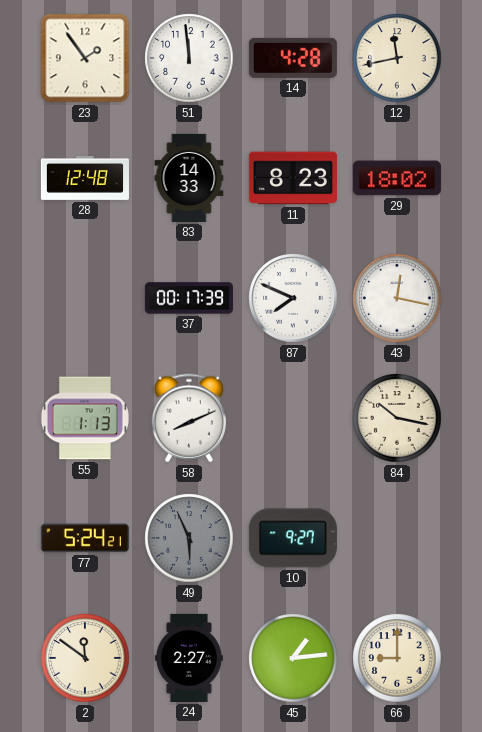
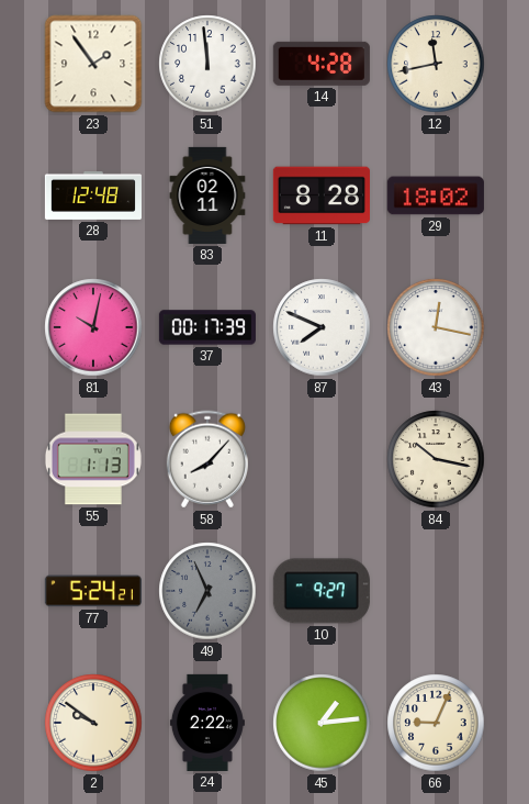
83: 14:33 -> 02:11
11: 8:23 -> 8:28
81: none -> 10:02
58: 8:11 -> 8:07
49: 5:56 -> 6:56
2: 11:51 -> 9:51
24: 2:27 -> 2:22
66: 9:00 -> 9:04
